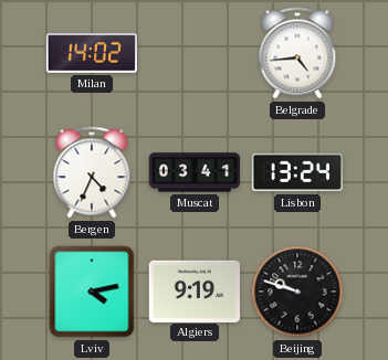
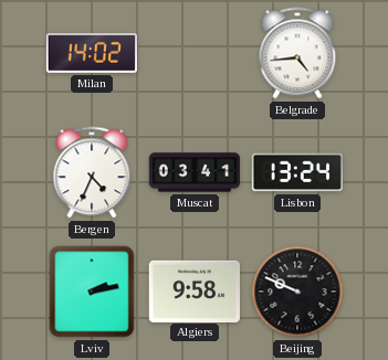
Lviv: 4:13 -> 2:13
Algiers: 9:19 -> 9:58
Beijing: 9:48 -> 9:49
